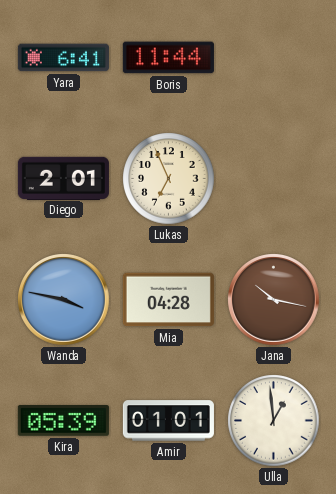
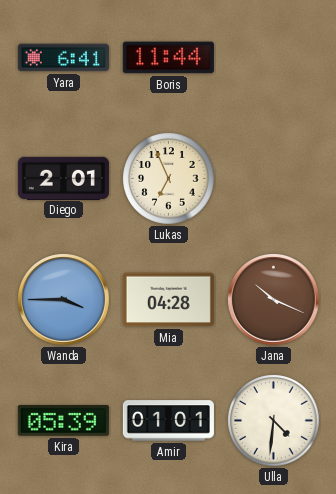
Wanda: 3:47 -> 3:45
Jana: 10:17 -> 10:19
Ulla: 12:59 -> 4:31
